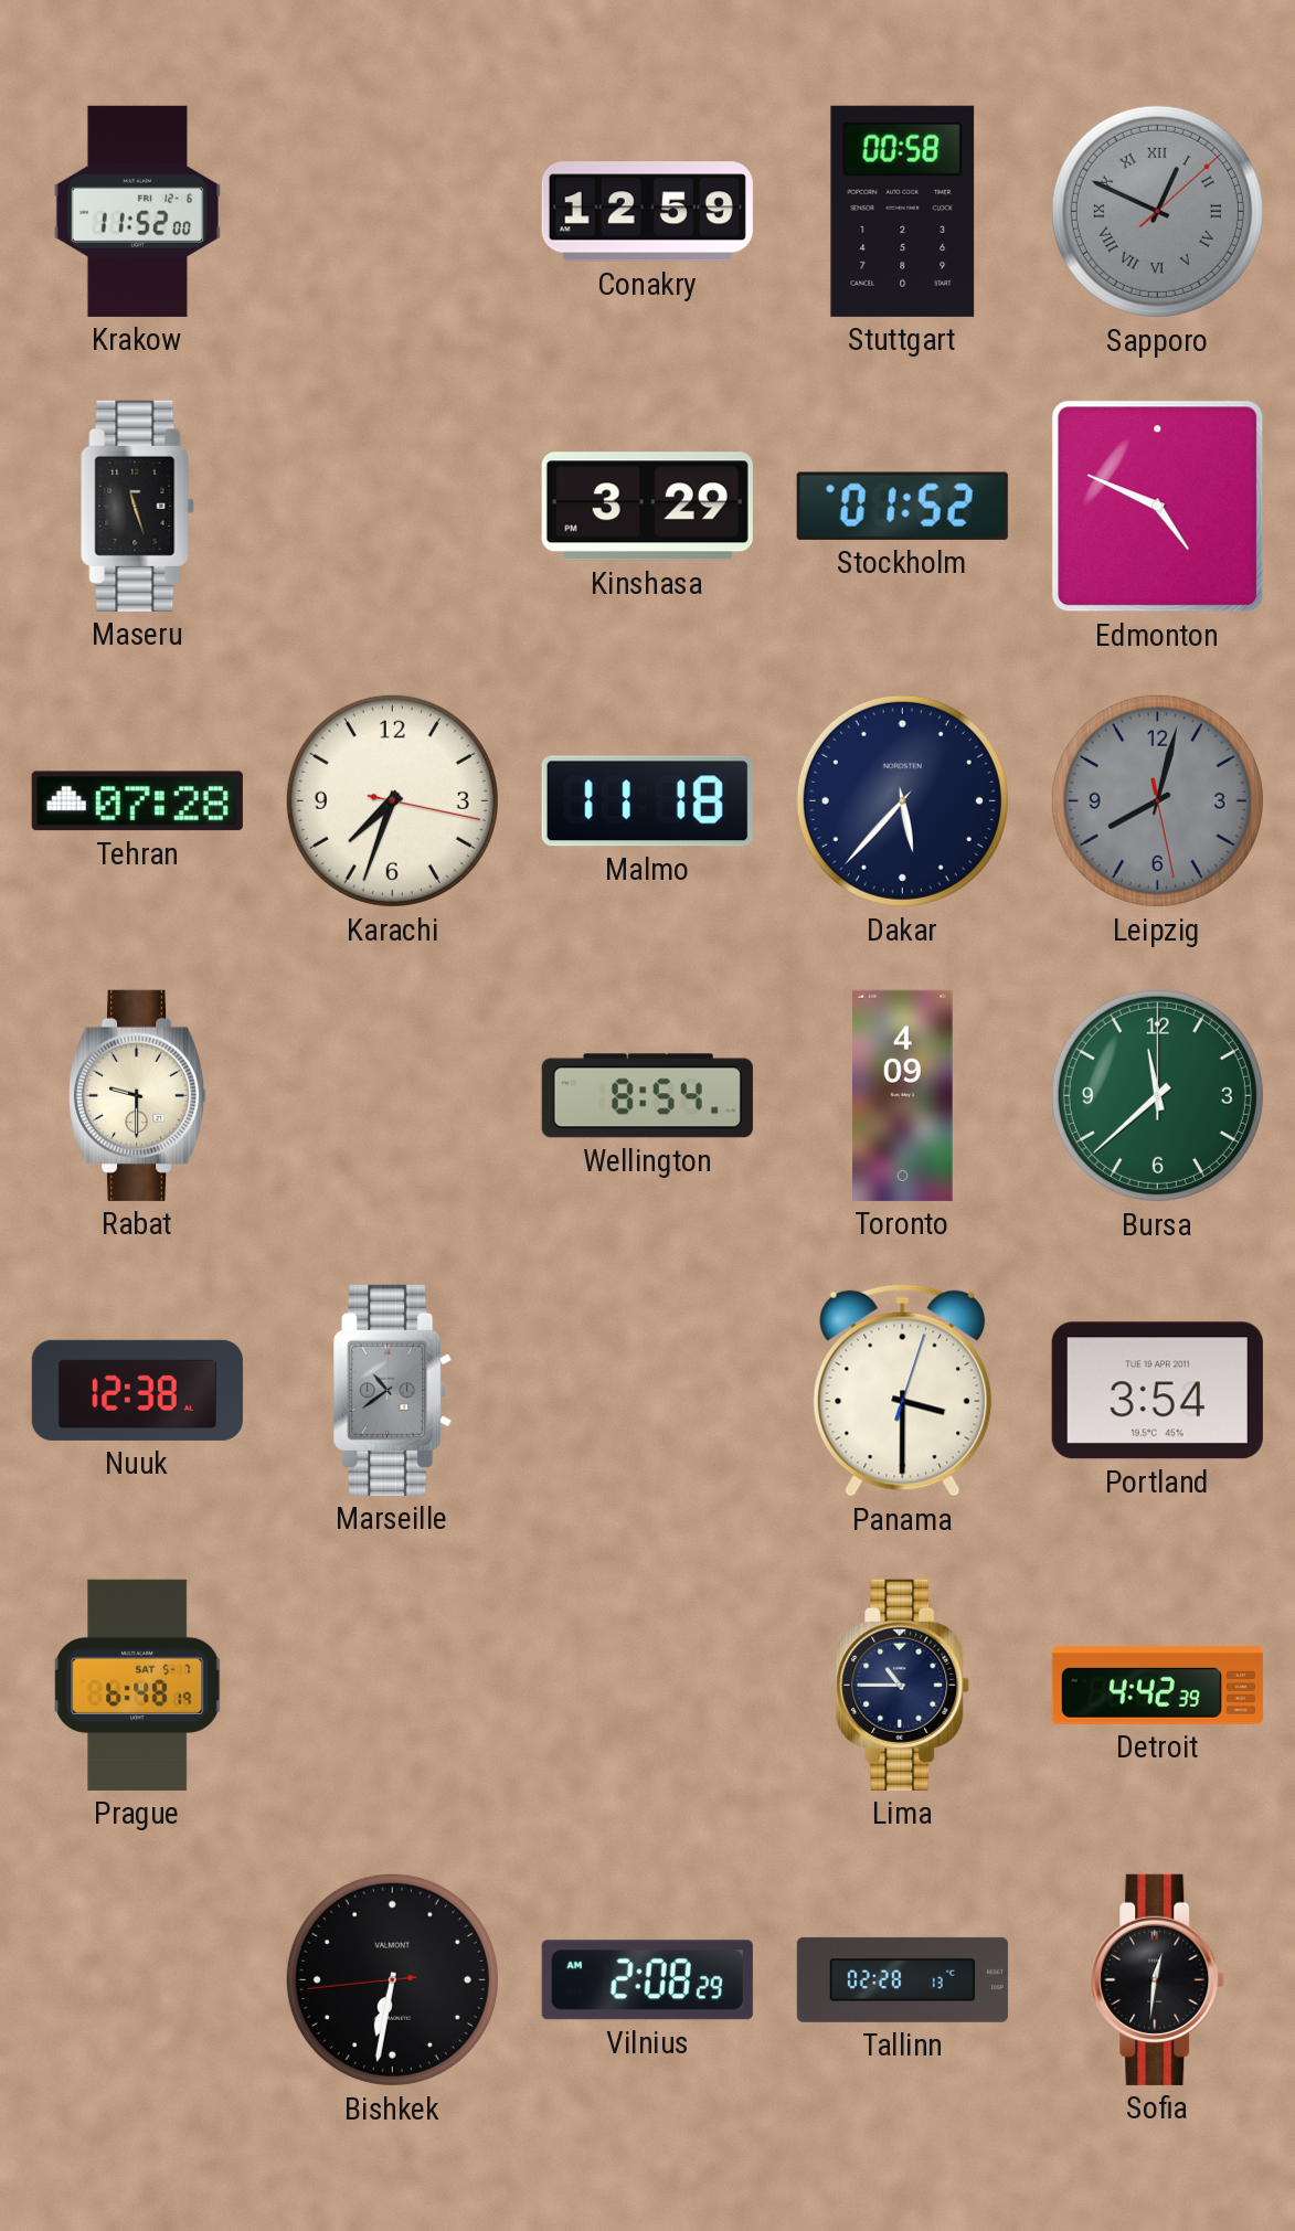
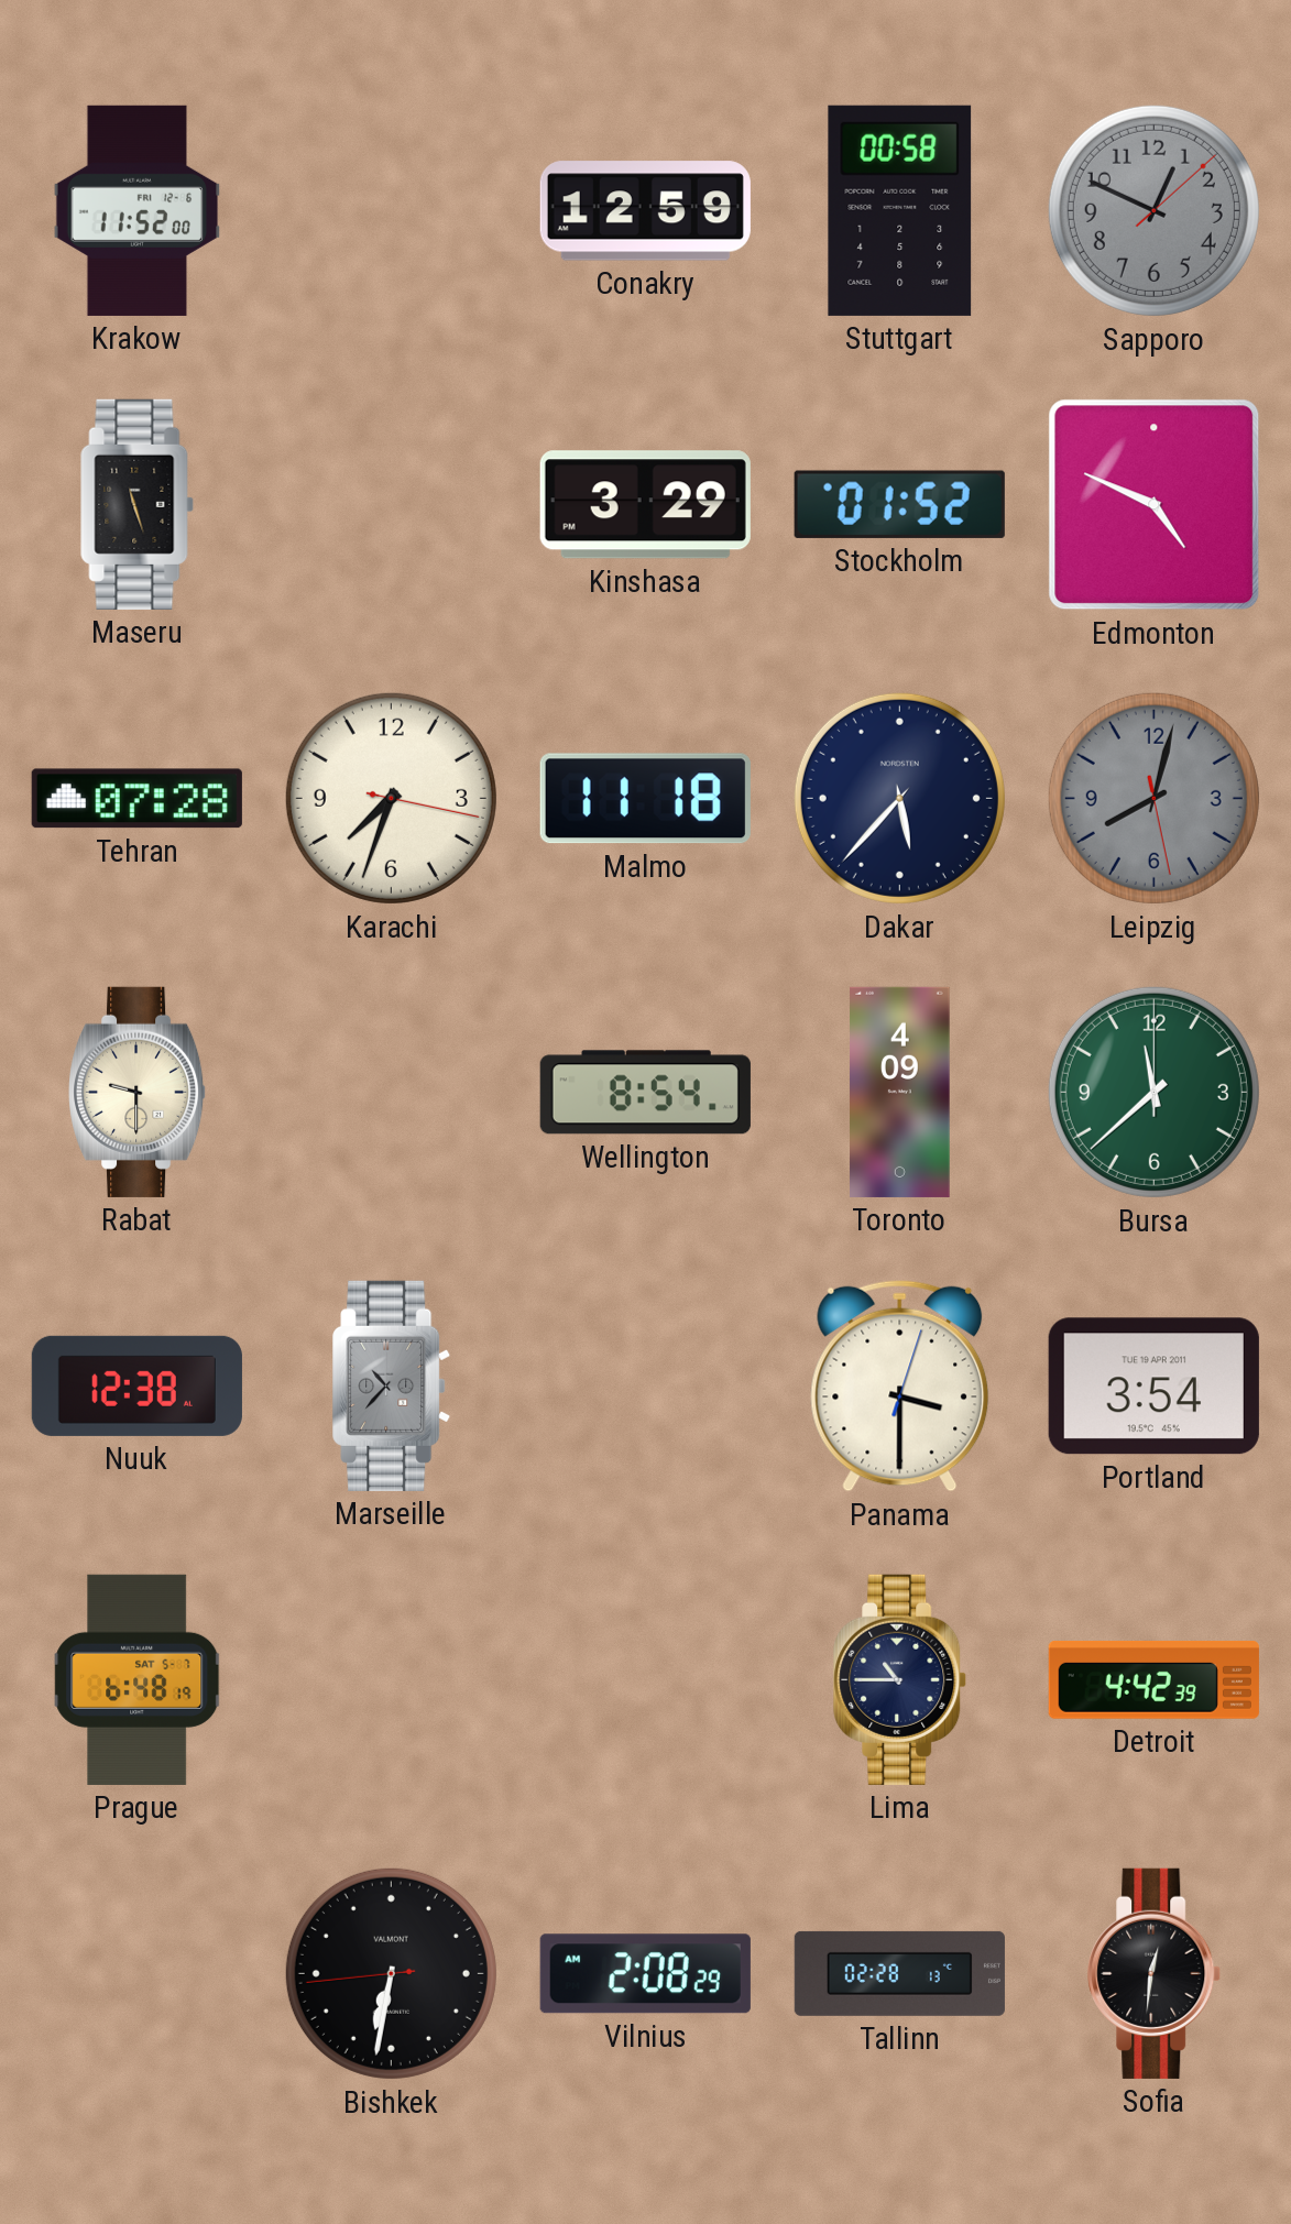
Sapporo numerals: Roman -> Arabic
Marseille: 10:39 -> 10:37
